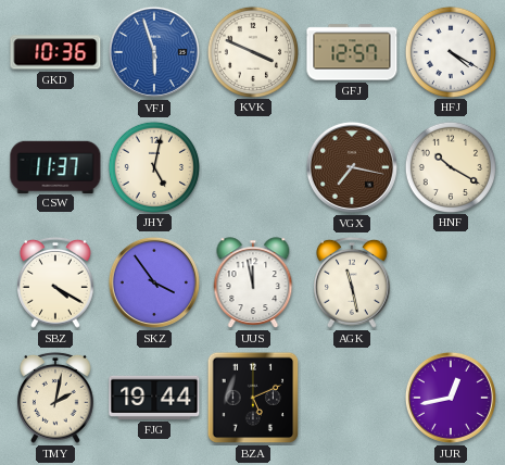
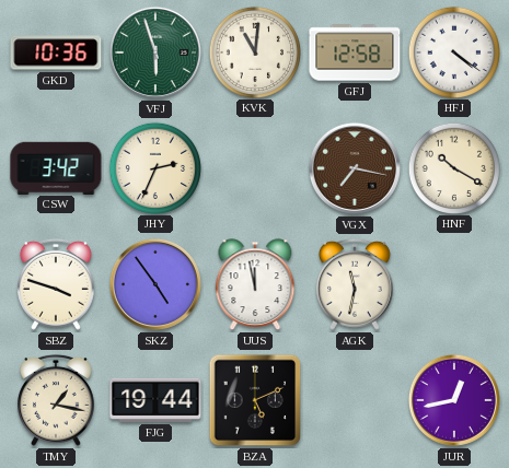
VFJ dial: blue -> green
KVK: 3:49 -> 11:01
GFJ: 12:57 -> 12:58
HFJ: 4:20 -> 4:21
CSW: 11:37 -> 3:42
JHY: 5:02 -> 2:34
SBZ: 4:20 -> 3:48
SKZ: 3:54 -> 4:54
AGK: 11:28 -> 11:32
TMY: 2:02 -> 1:17
